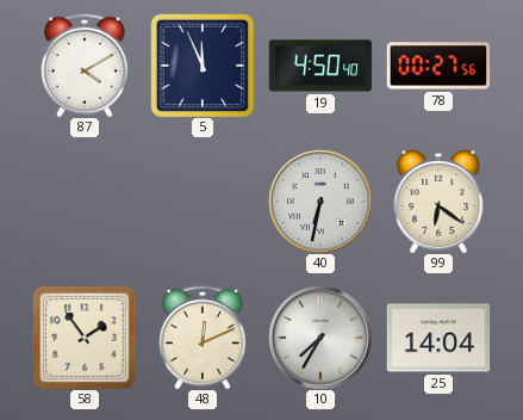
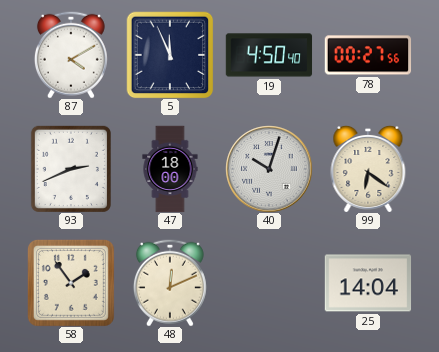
93: none -> 2:41
47: none -> 18:00
40: 6:32 -> 10:03
10: 7:35 -> none
